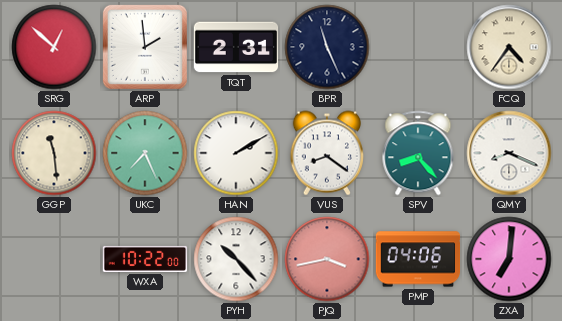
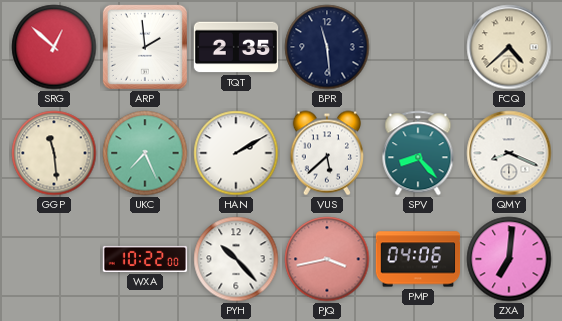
TQT: 2:31 -> 2:35
BPR: 11:26 -> 11:29
FCQ: 4:36 -> 4:38
VUS: 8:21 -> 5:38
